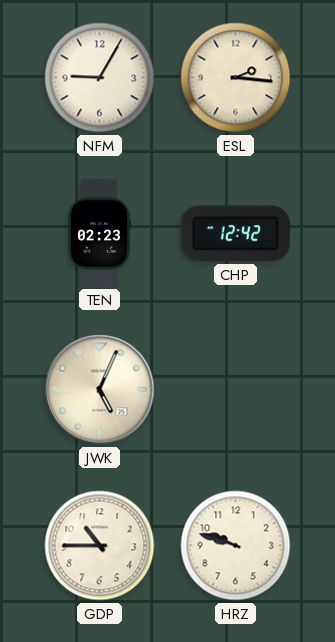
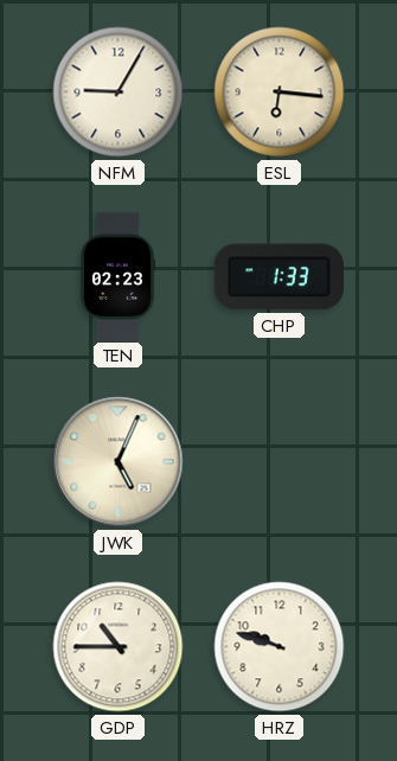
ESL: 2:16 -> 6:16
CHP: 12:42 -> 1:33
